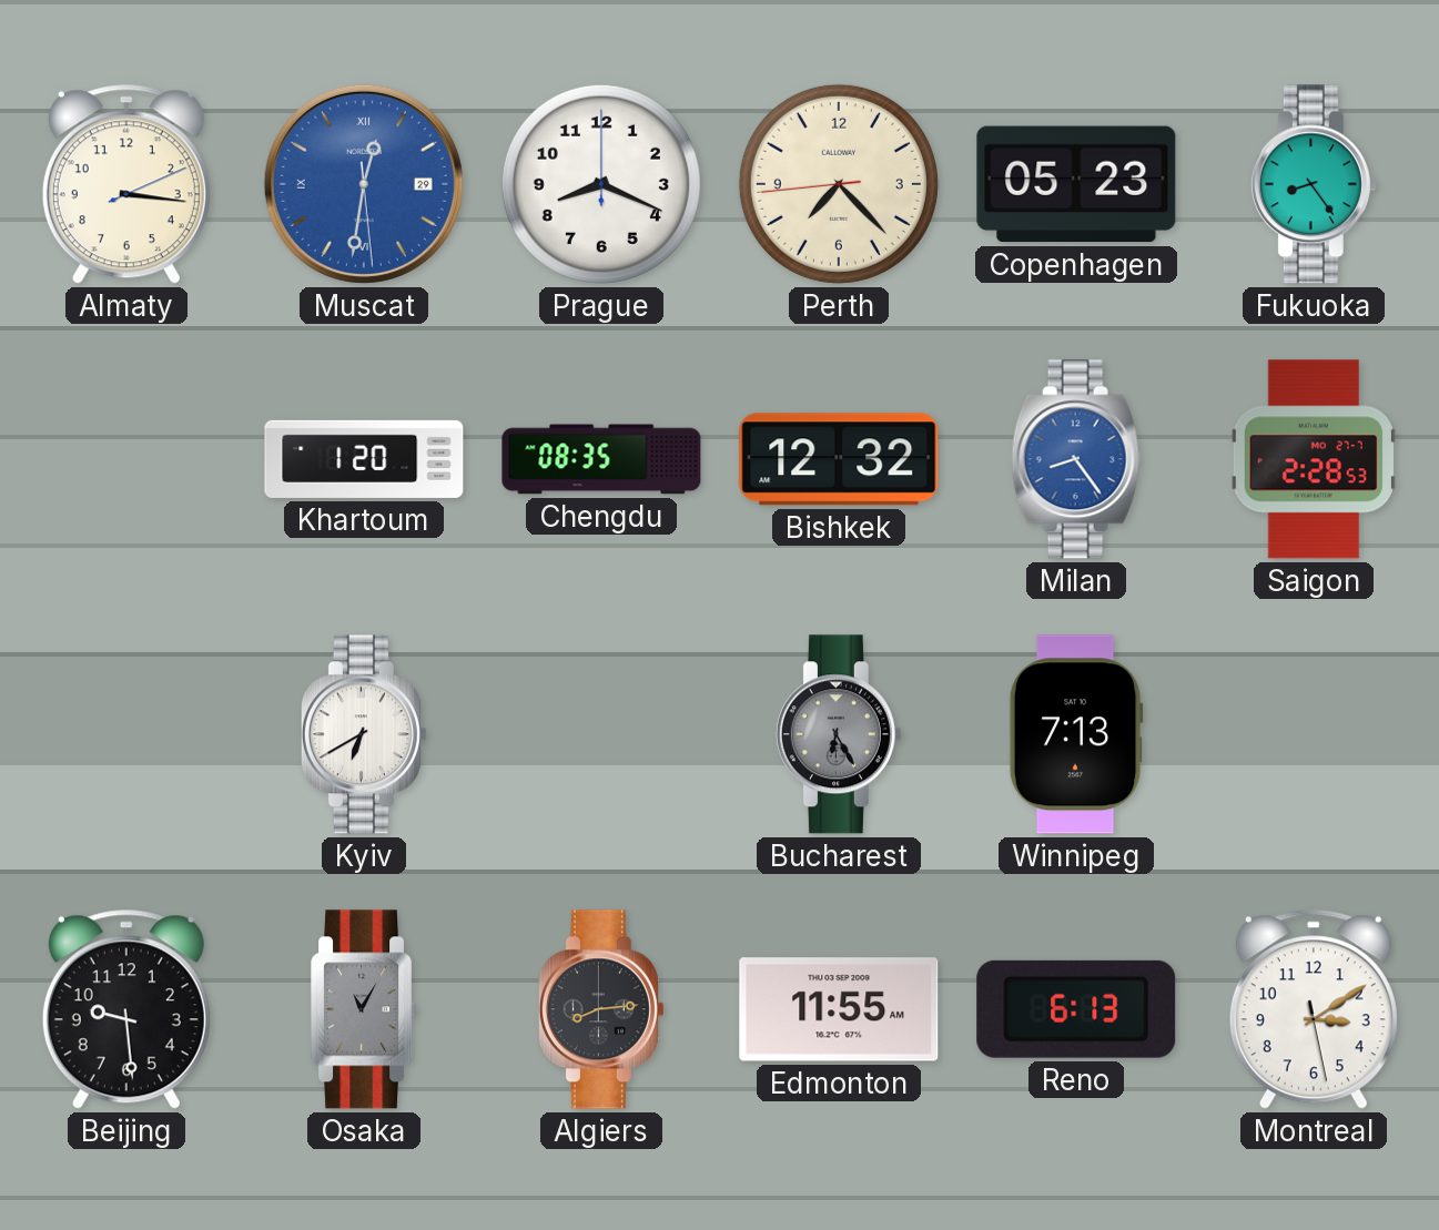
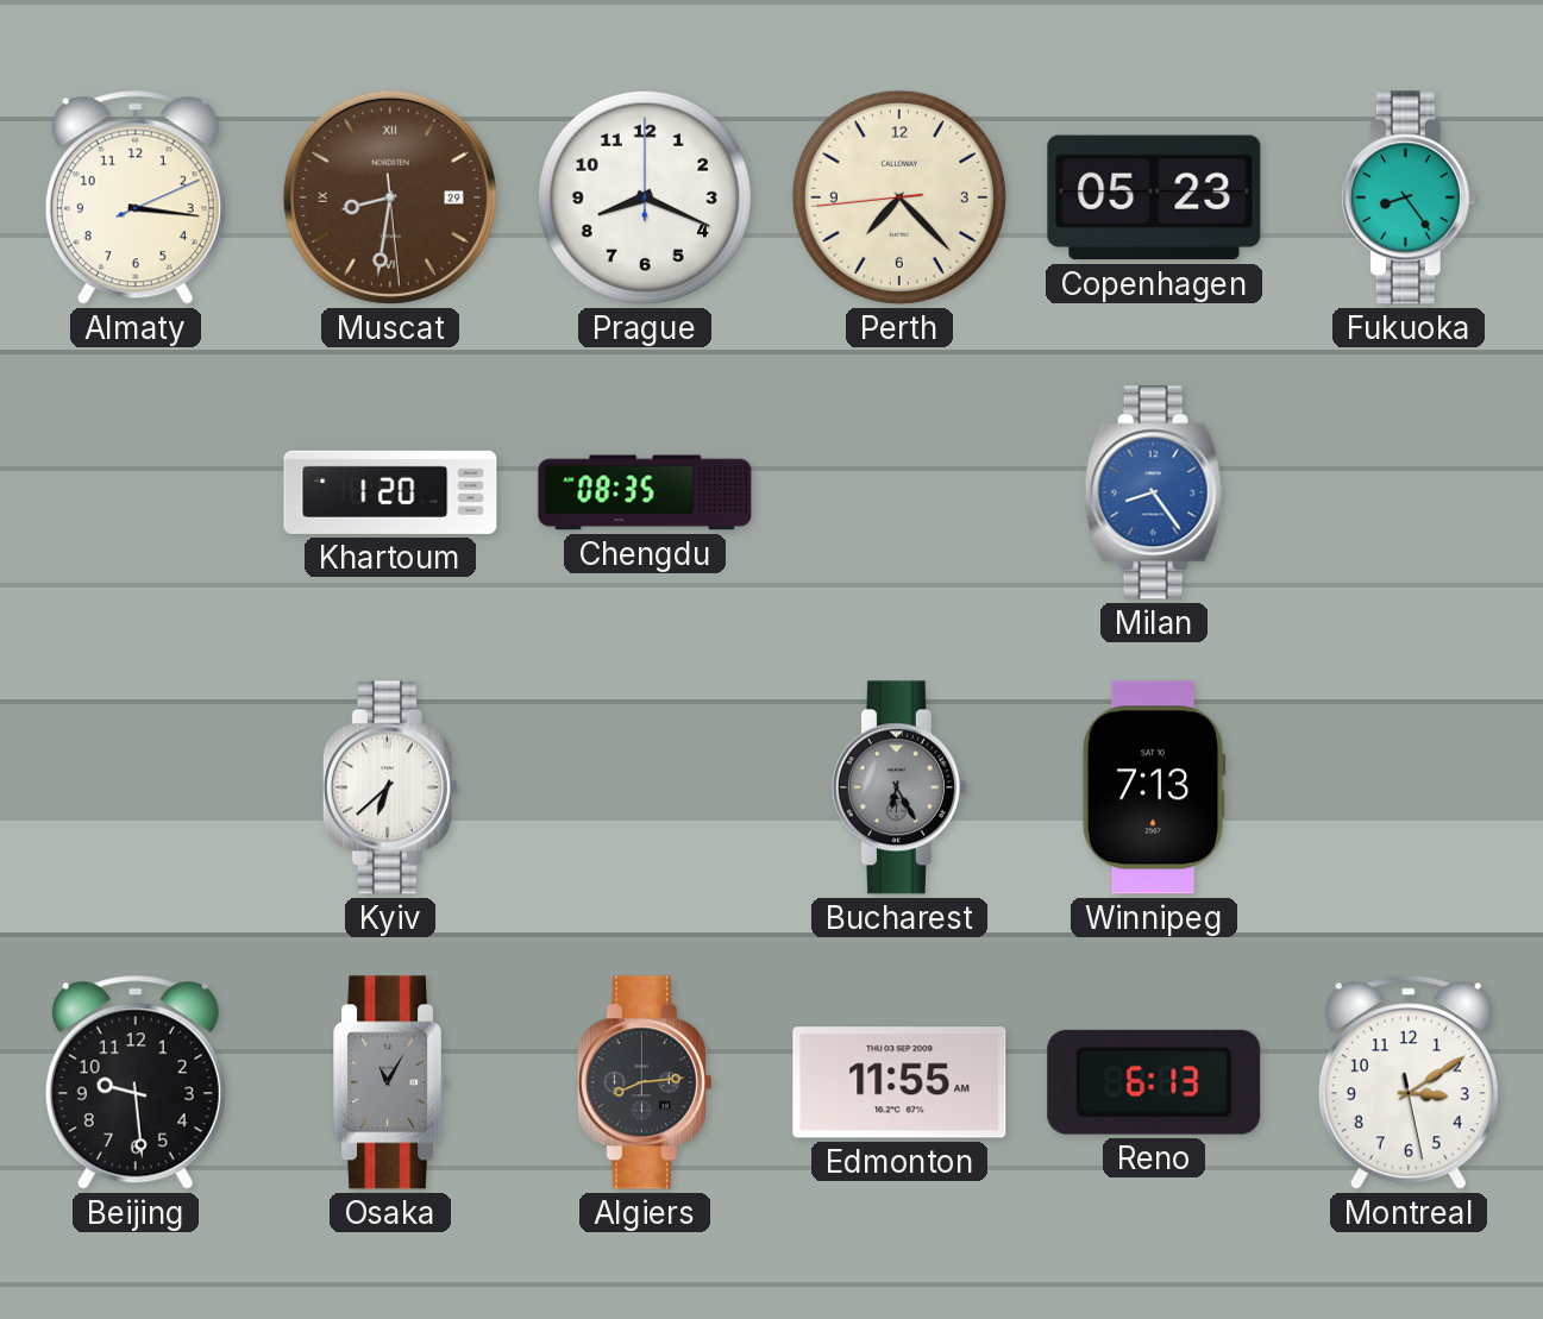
Muscat: 12:31 -> 8:31
Muscat dial: blue -> brown
Bishkek: 12:32 -> none
Saigon: 2:28 -> none
Kyiv: 6:40 -> 6:38
